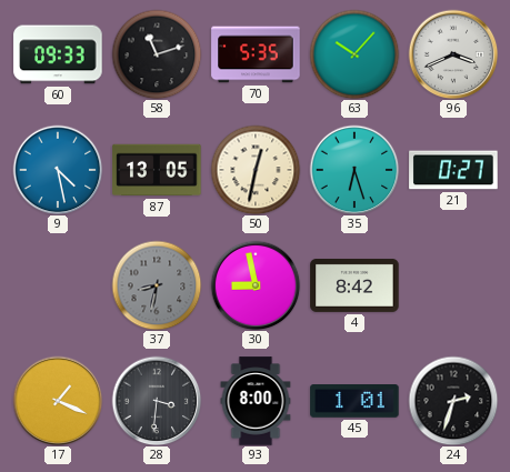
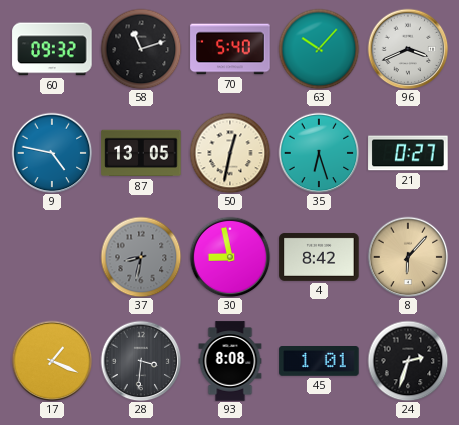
60: 09:33 -> 09:32
70: 5:35 -> 5:40
9: 4:28 -> 4:47
8: none -> 6:07
93: 8:00 -> 8:08
